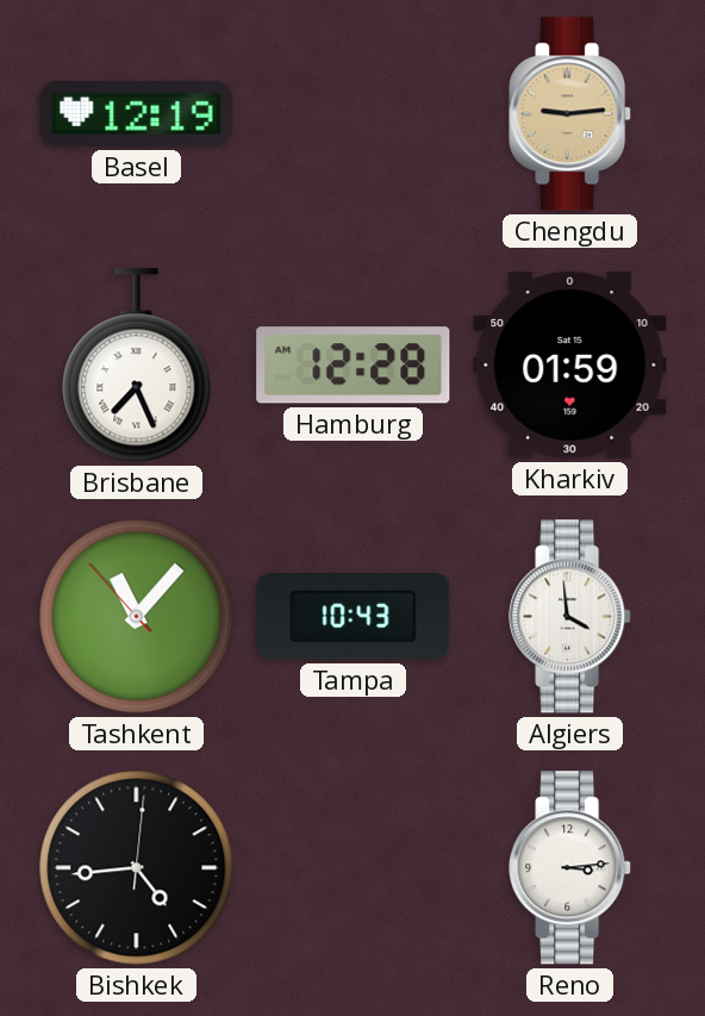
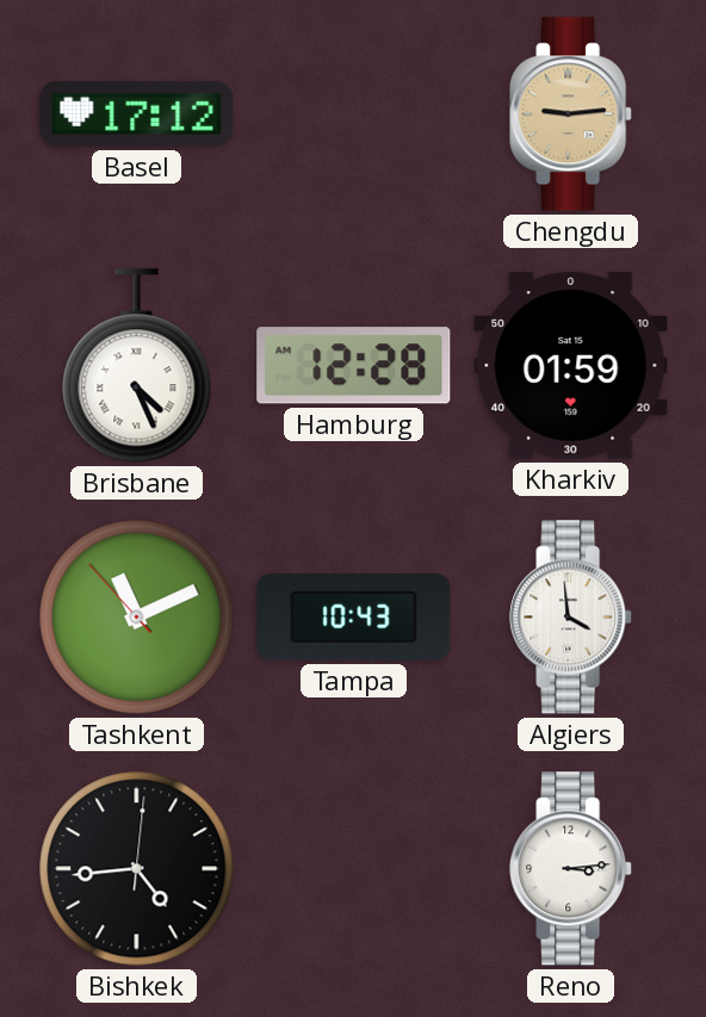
Basel: 12:19 -> 17:12
Brisbane: 7:26 -> 4:26
Tashkent: 11:06 -> 11:10
